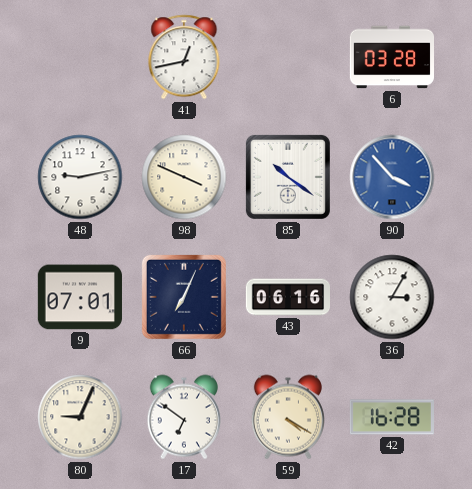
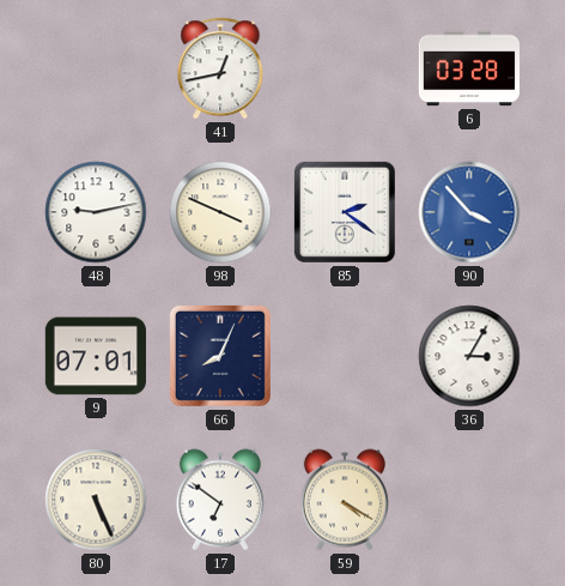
85: 10:21 -> 2:21
66: 7:04 -> 8:04
43: 06:16 -> none
80: 9:04 -> 5:26
42: 16:28 -> none
